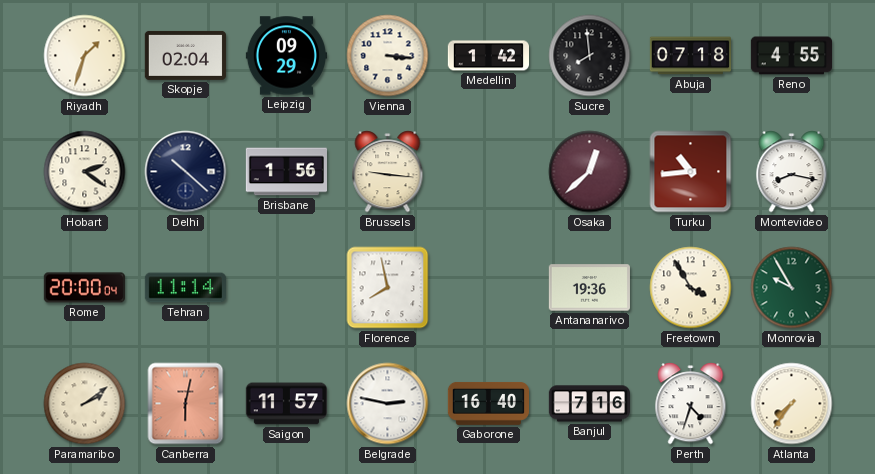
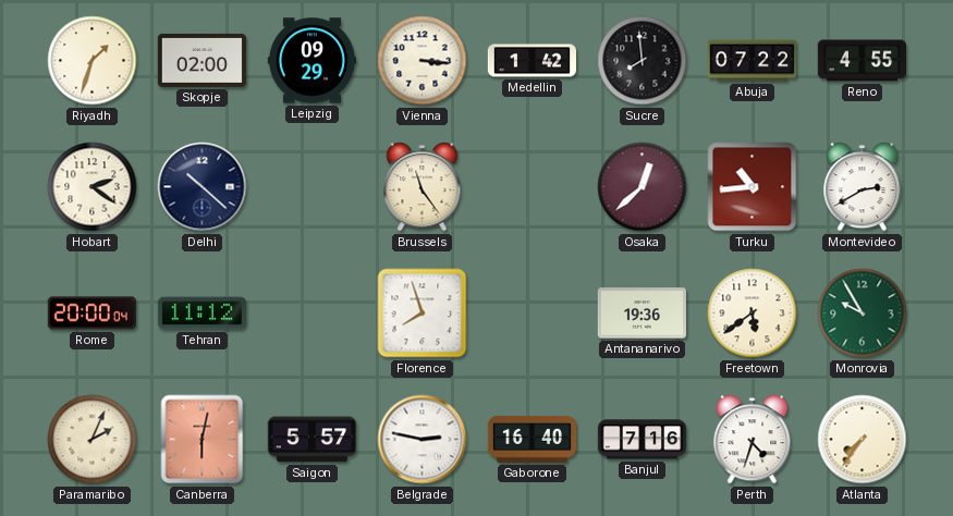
Skopje: 02:04 -> 02:00
Abuja: 07:18 -> 07:22
Brisbane: 1:56 -> none
Brussels: 9:16 -> 11:24
Montevideo: 8:17 -> 2:40
Tehran: 11:14 -> 11:12
Florence: 7:58 -> 7:57
Freetown: 3:55 -> 5:39
Paramaribo: 2:09 -> 2:04
Saigon: 11:57 -> 5:57
